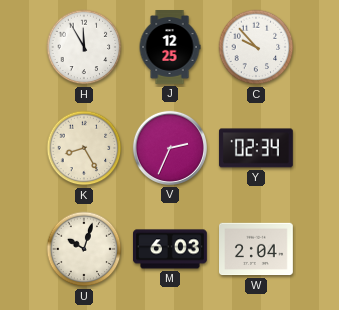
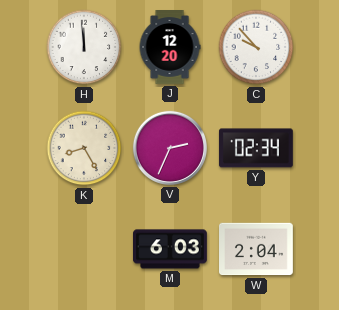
H: 11:55 -> 11:59
J: 12:25 -> 12:20
U: 10:03 -> none
